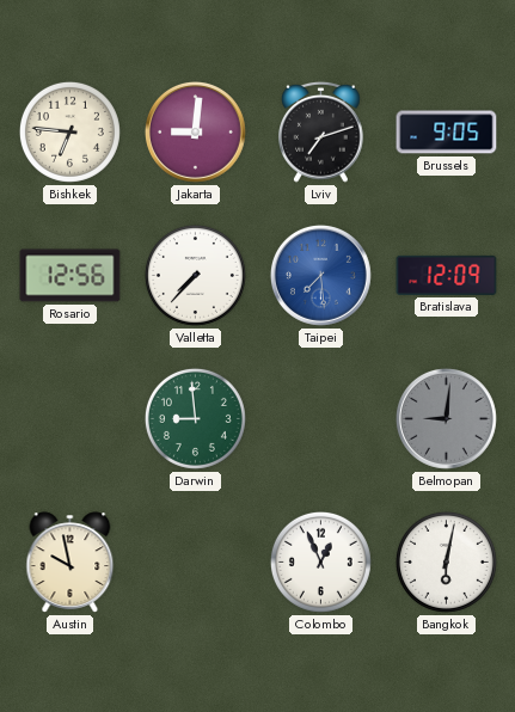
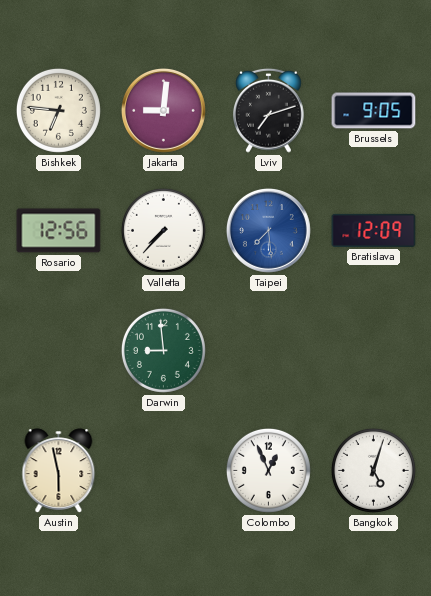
Belmopan: 9:01 -> none
Austin: 9:58 -> 5:58
Bangkok: 6:02 -> 5:03
